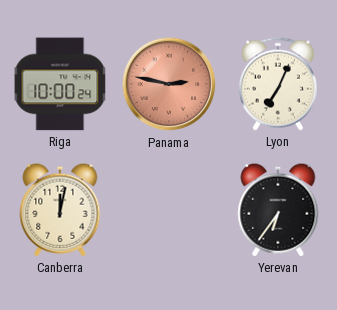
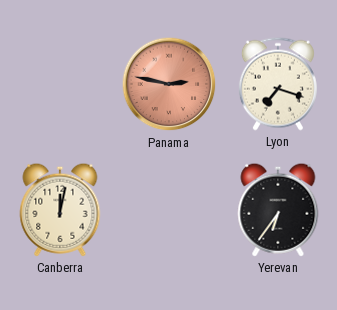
Riga: 10:00 -> none
Lyon: 7:04 -> 7:18
